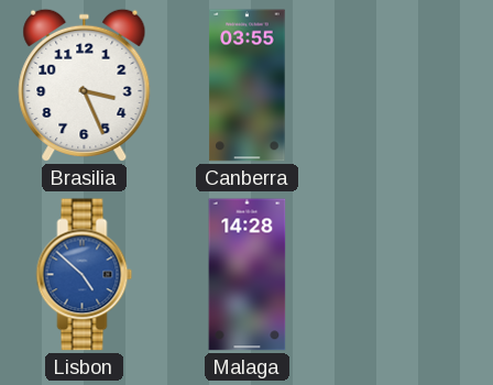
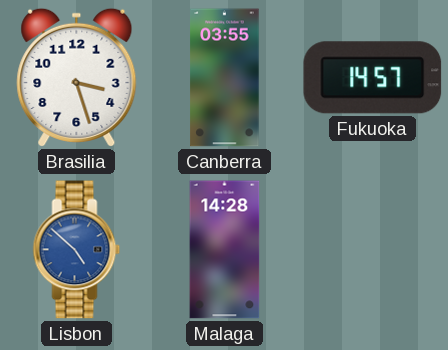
Brasilia: 3:26 -> 3:27
Fukuoka: none -> 14:57
